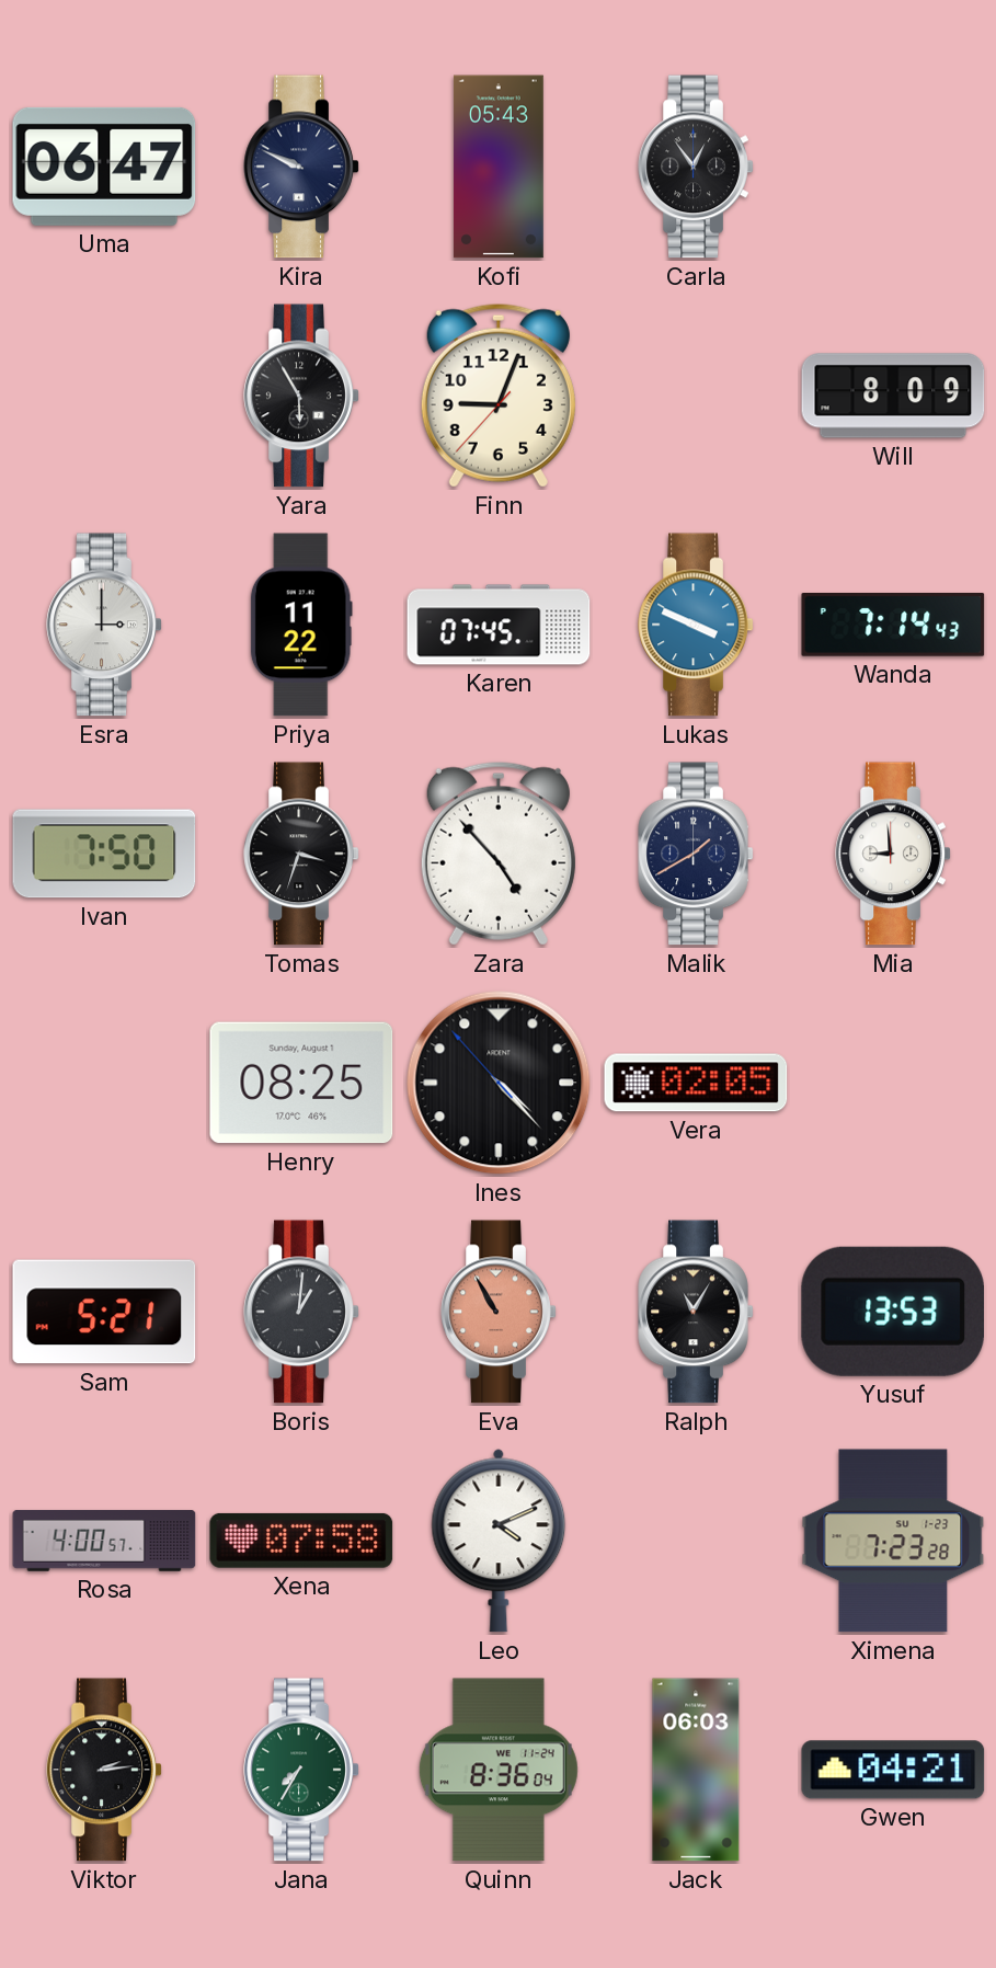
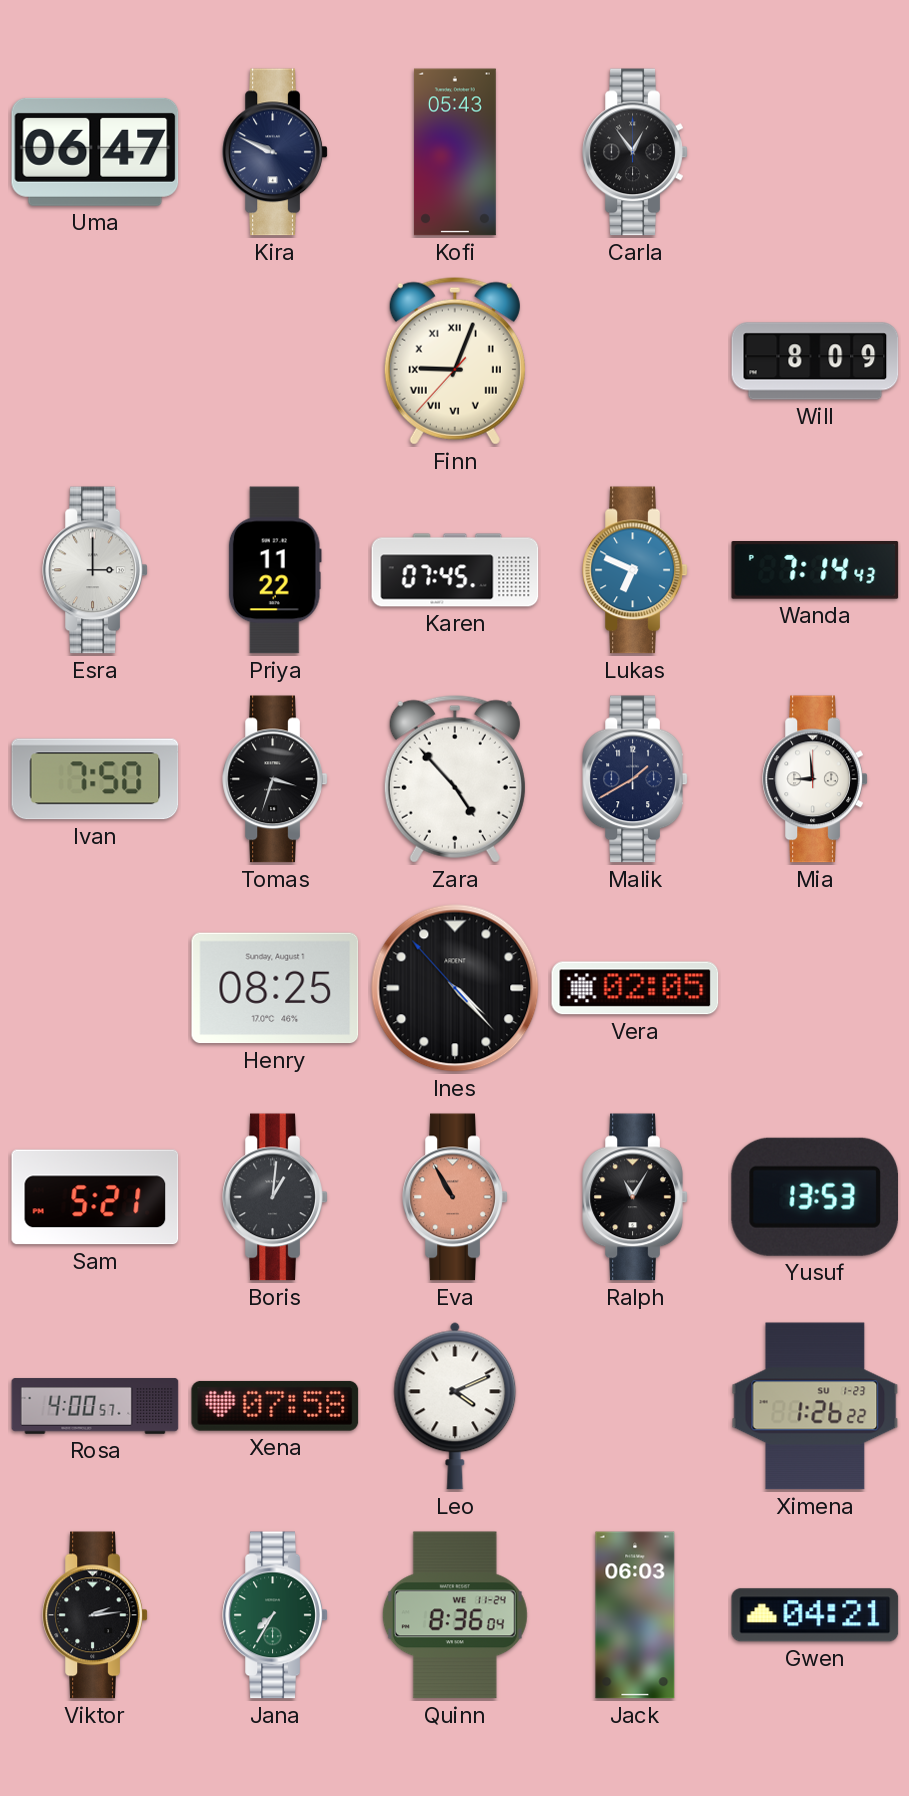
Yara: 5:55 -> none
Finn numerals: Arabic -> Roman
Lukas: 3:49 -> 6:49
Ximena: 7:23 -> 1:26
